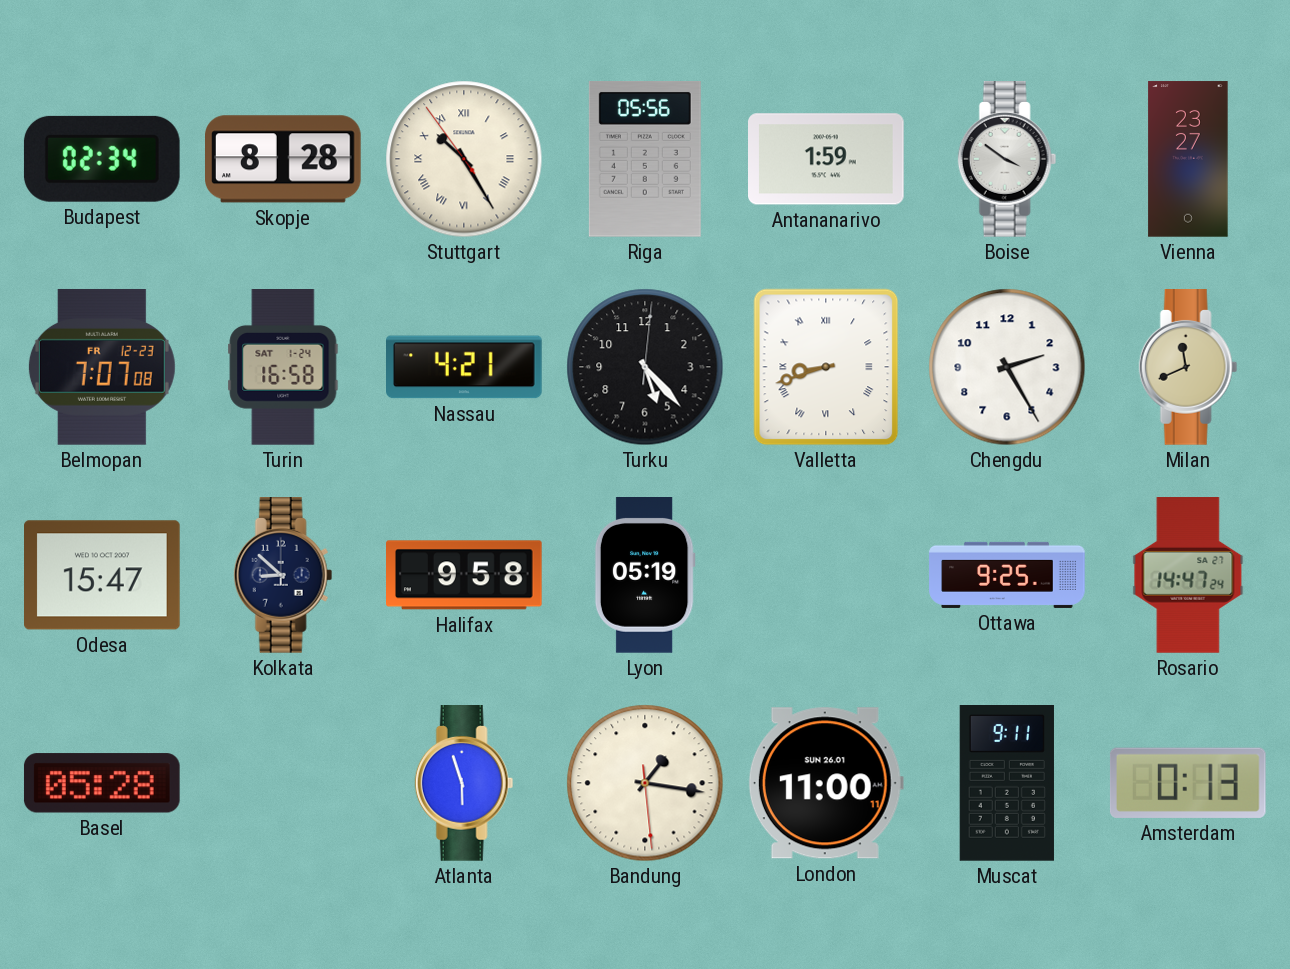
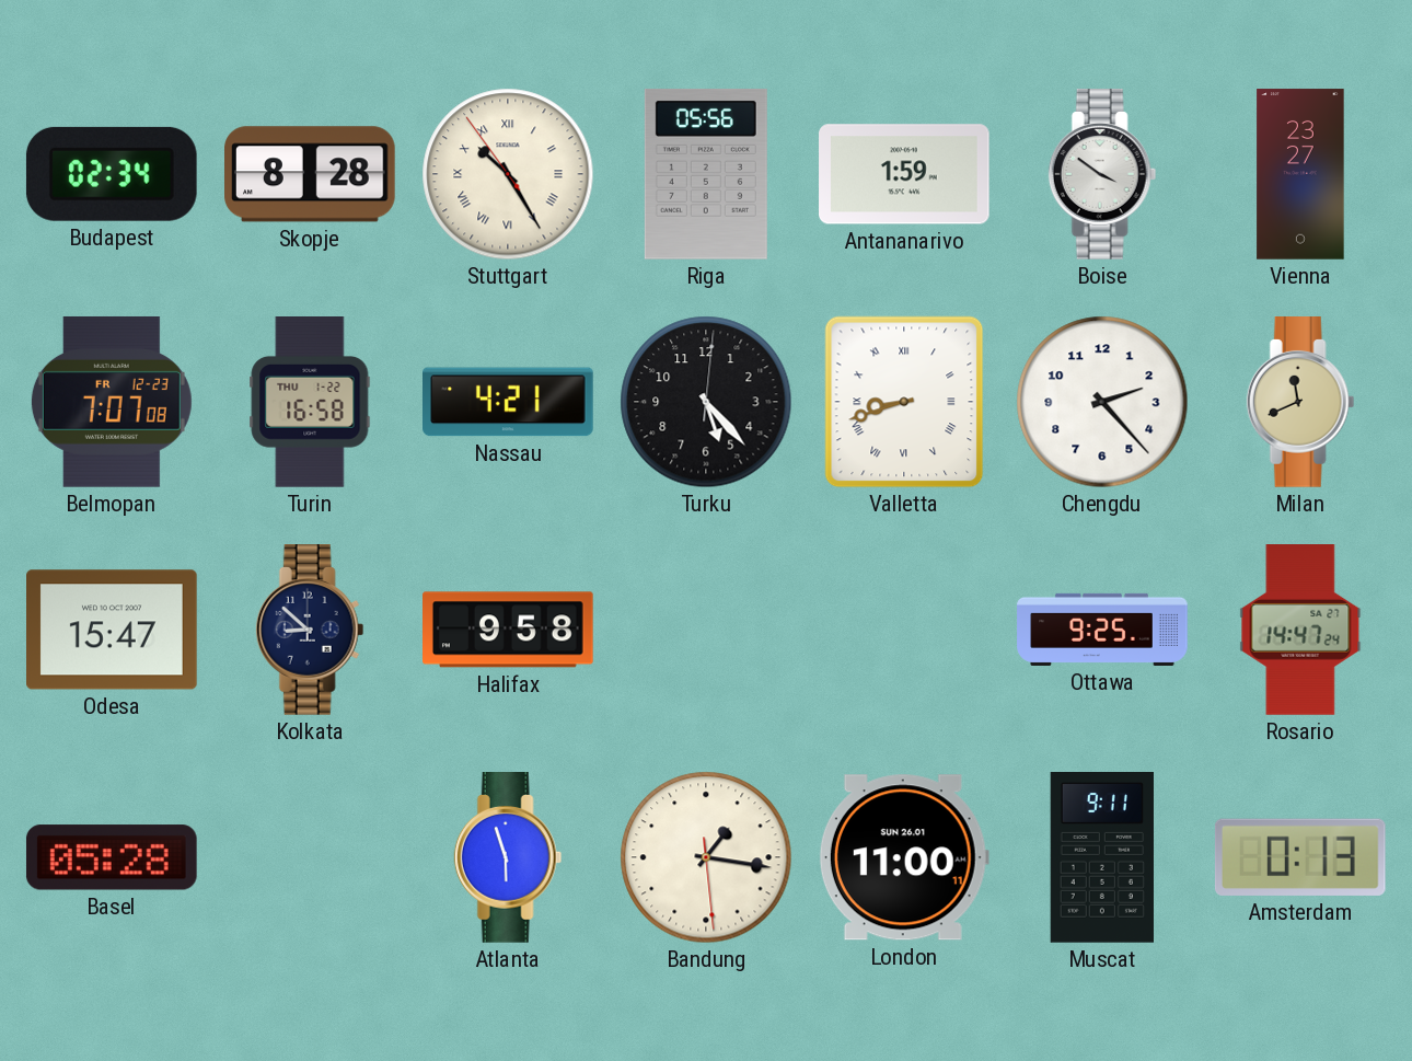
Turin date: SAT 1-24 -> THU 1-22
Chengdu: 2:25 -> 2:23
Lyon: 05:19 -> none
